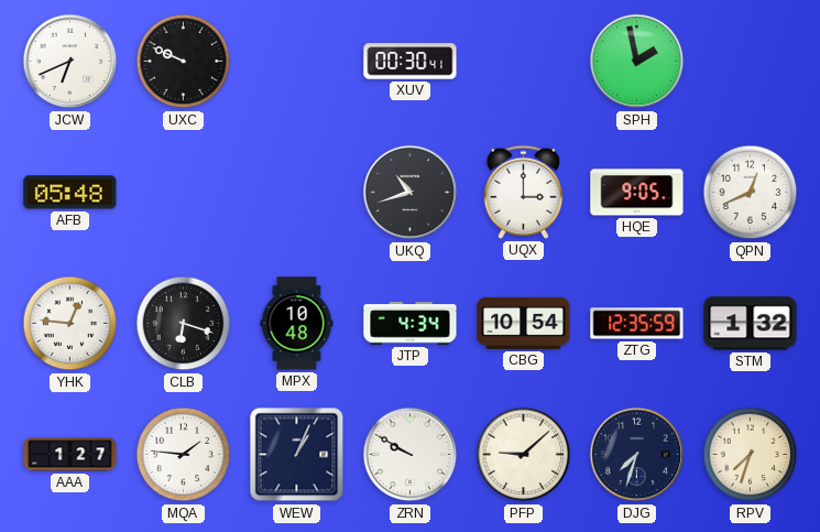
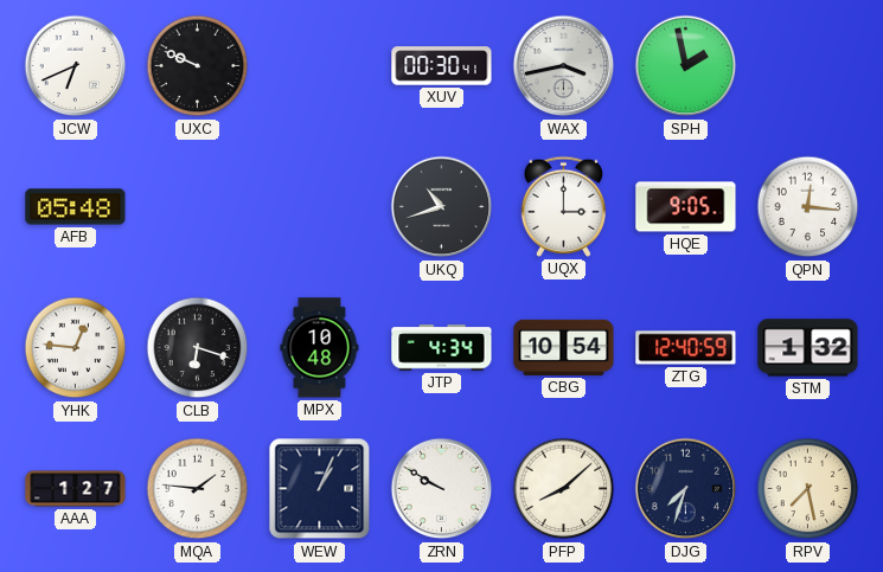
WAX: none -> 3:43
QPN: 12:41 -> 12:16
ZTG: 12:35 -> 12:40
PFP: 9:08 -> 8:08
RPV: 7:33 -> 7:28
